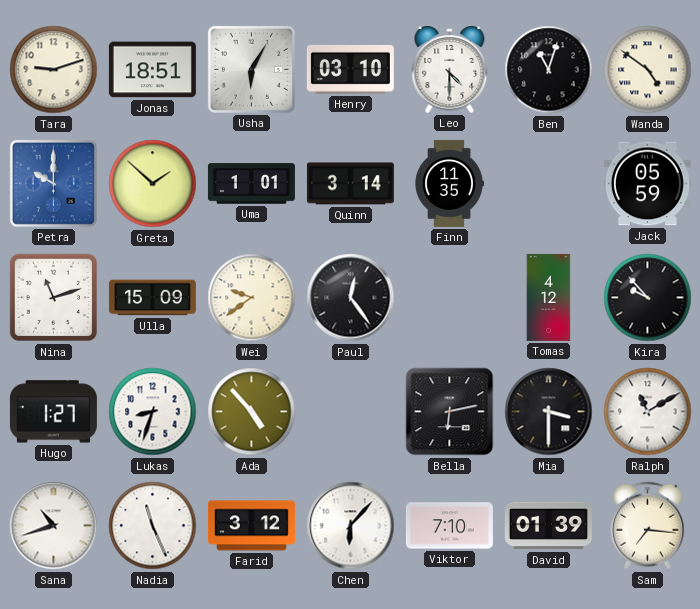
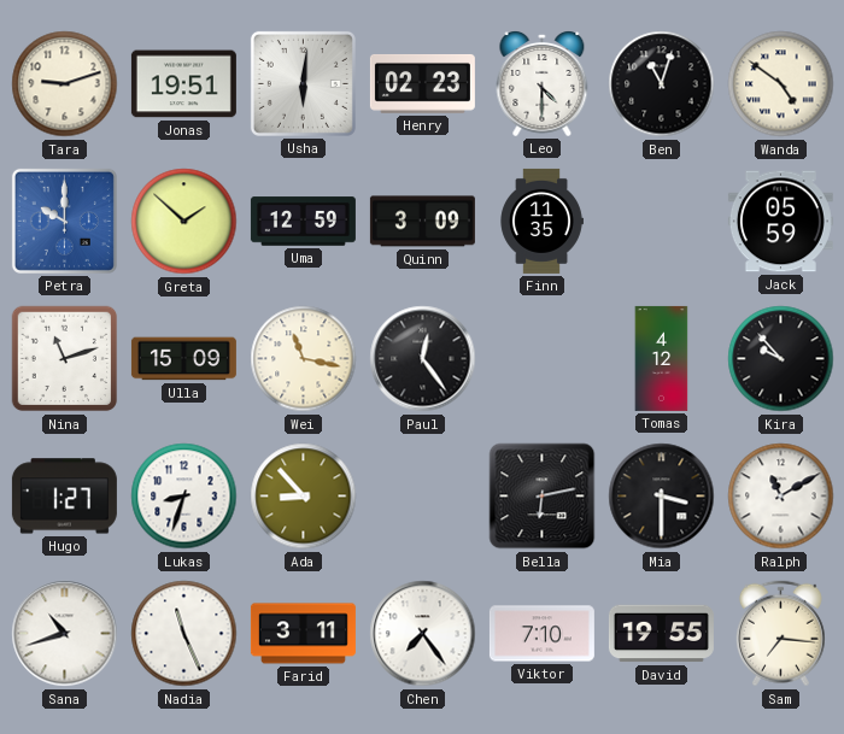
Jonas: 18:51 -> 19:51
Usha: 6:05 -> 6:01
Henry: 03:10 -> 02:23
Uma: 1:01 -> 12:59
Quinn: 3:14 -> 3:09
Wei: 9:39 -> 11:17
Ada: 4:53 -> 8:53
Farid: 3:12 -> 3:11
Chen: 6:07 -> 7:24
David: 01:39 -> 19:55
